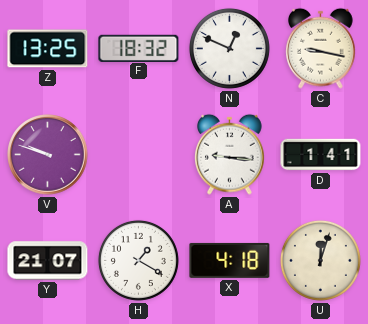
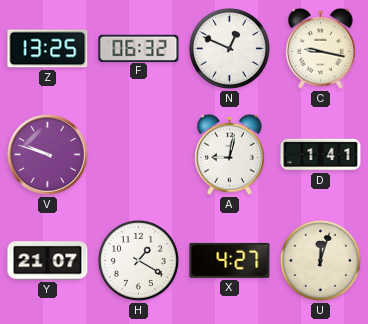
F: 18:32 -> 06:32
A: 9:16 -> 9:02
X: 4:18 -> 4:27
